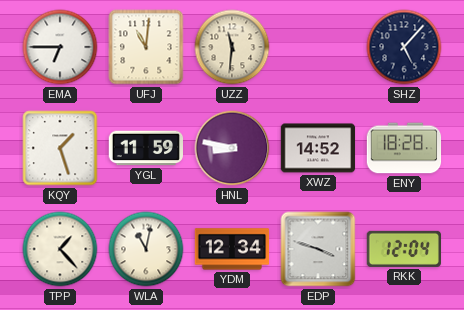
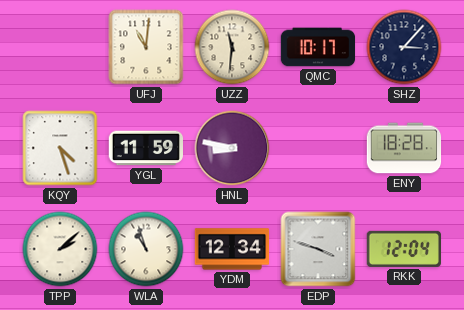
EMA: 6:45 -> none
QMC: none -> 10:17
SHZ: 5:07 -> 3:07
KQY: 1:27 -> 4:27
XWZ: 14:52 -> none
TPP: 1:23 -> 2:08
WLA: 11:02 -> 10:57
